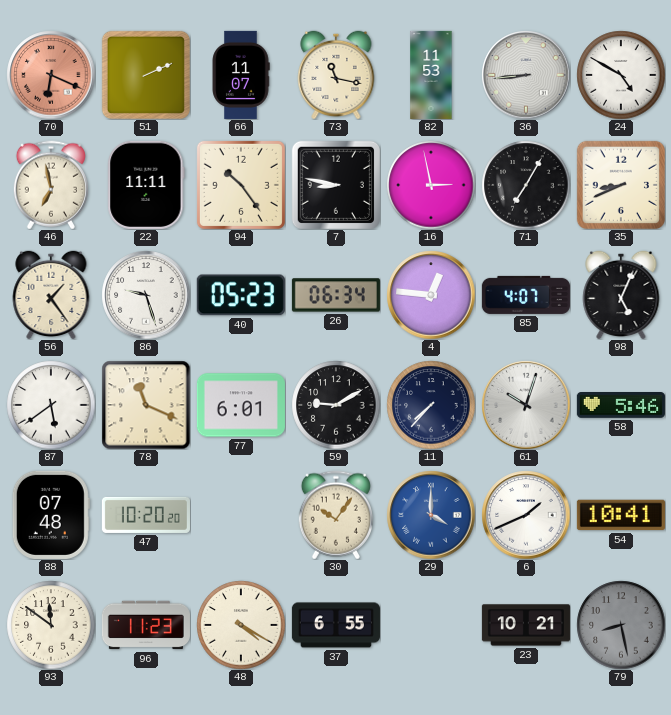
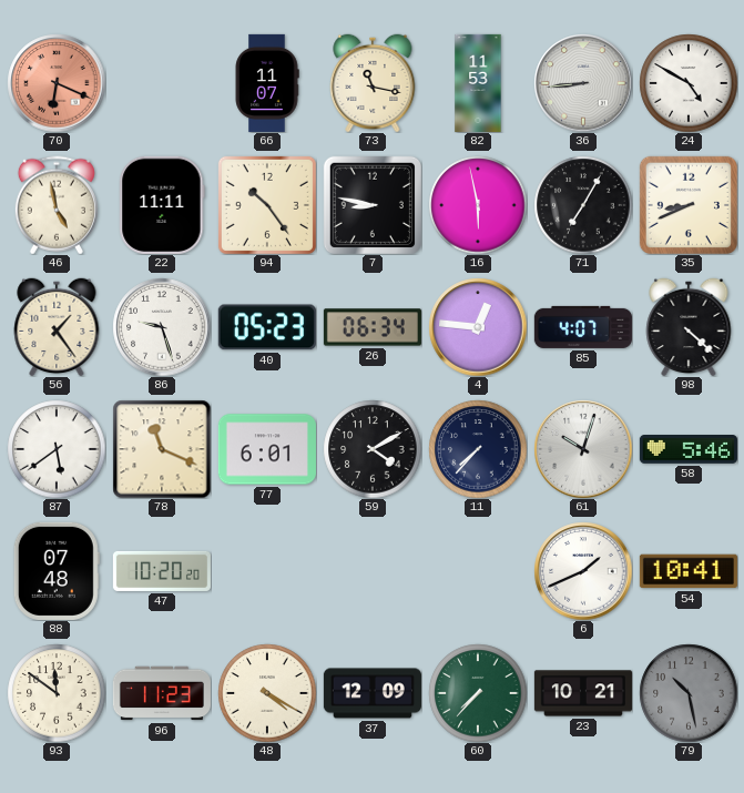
51: 2:11 -> none
46: 6:58 -> 4:58
16: 2:58 -> 5:58
98: 5:04 -> 4:22
59: 9:10 -> 4:10
30: 10:06 -> none
29: 4:00 -> none
37: 6:55 -> 12:09
60: none -> 7:37
79: 8:28 -> 10:28
